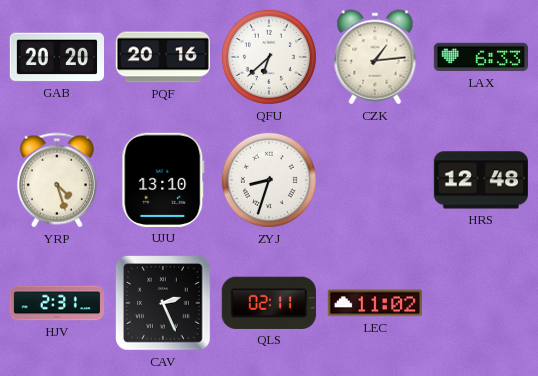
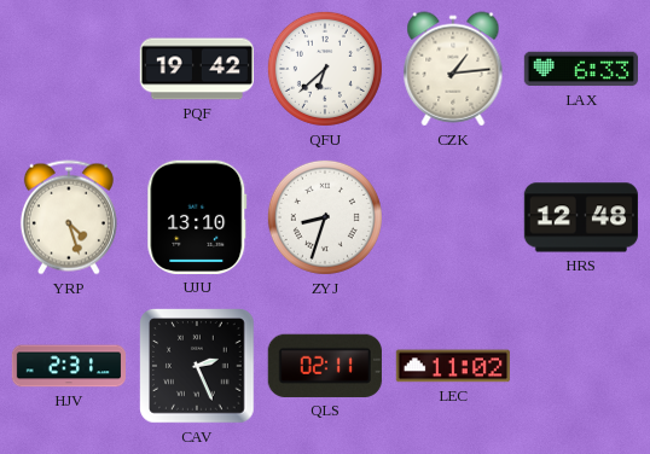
GAB: 20:20 -> none
PQF: 20:16 -> 19:42
